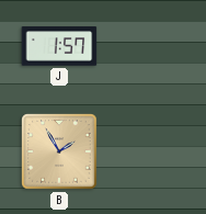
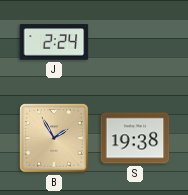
J: 1:57 -> 2:24
S: none -> 19:38
